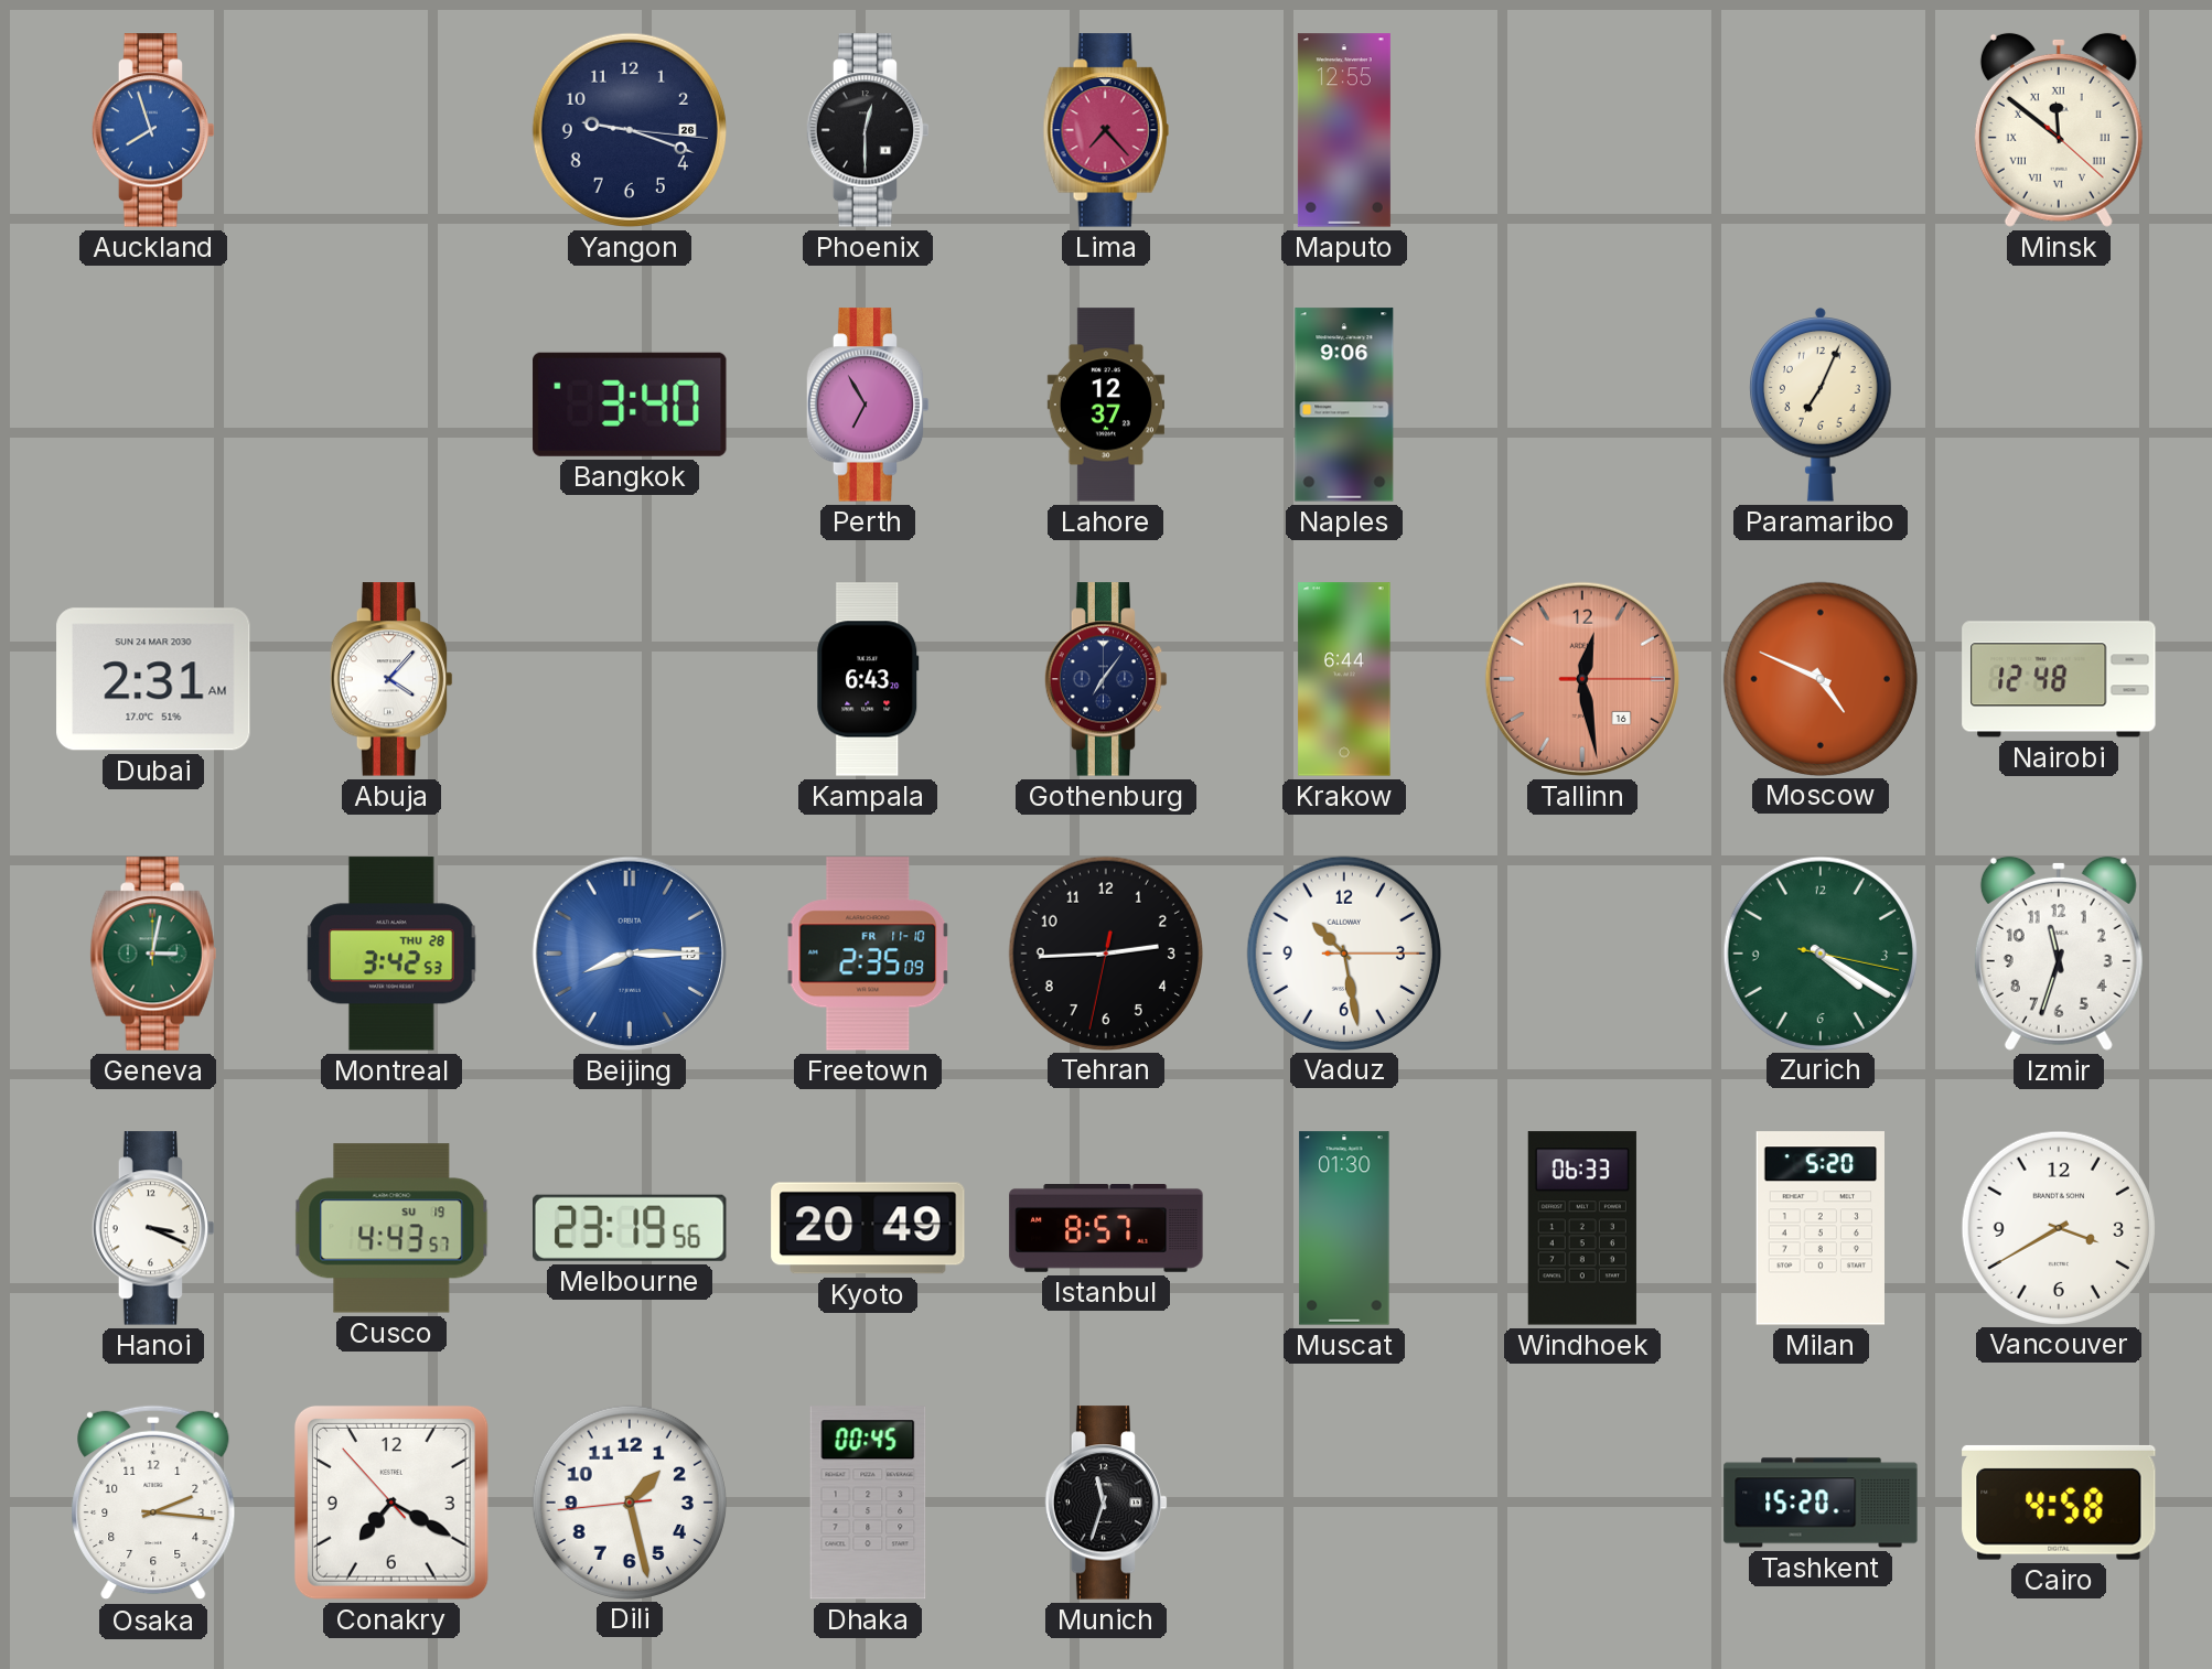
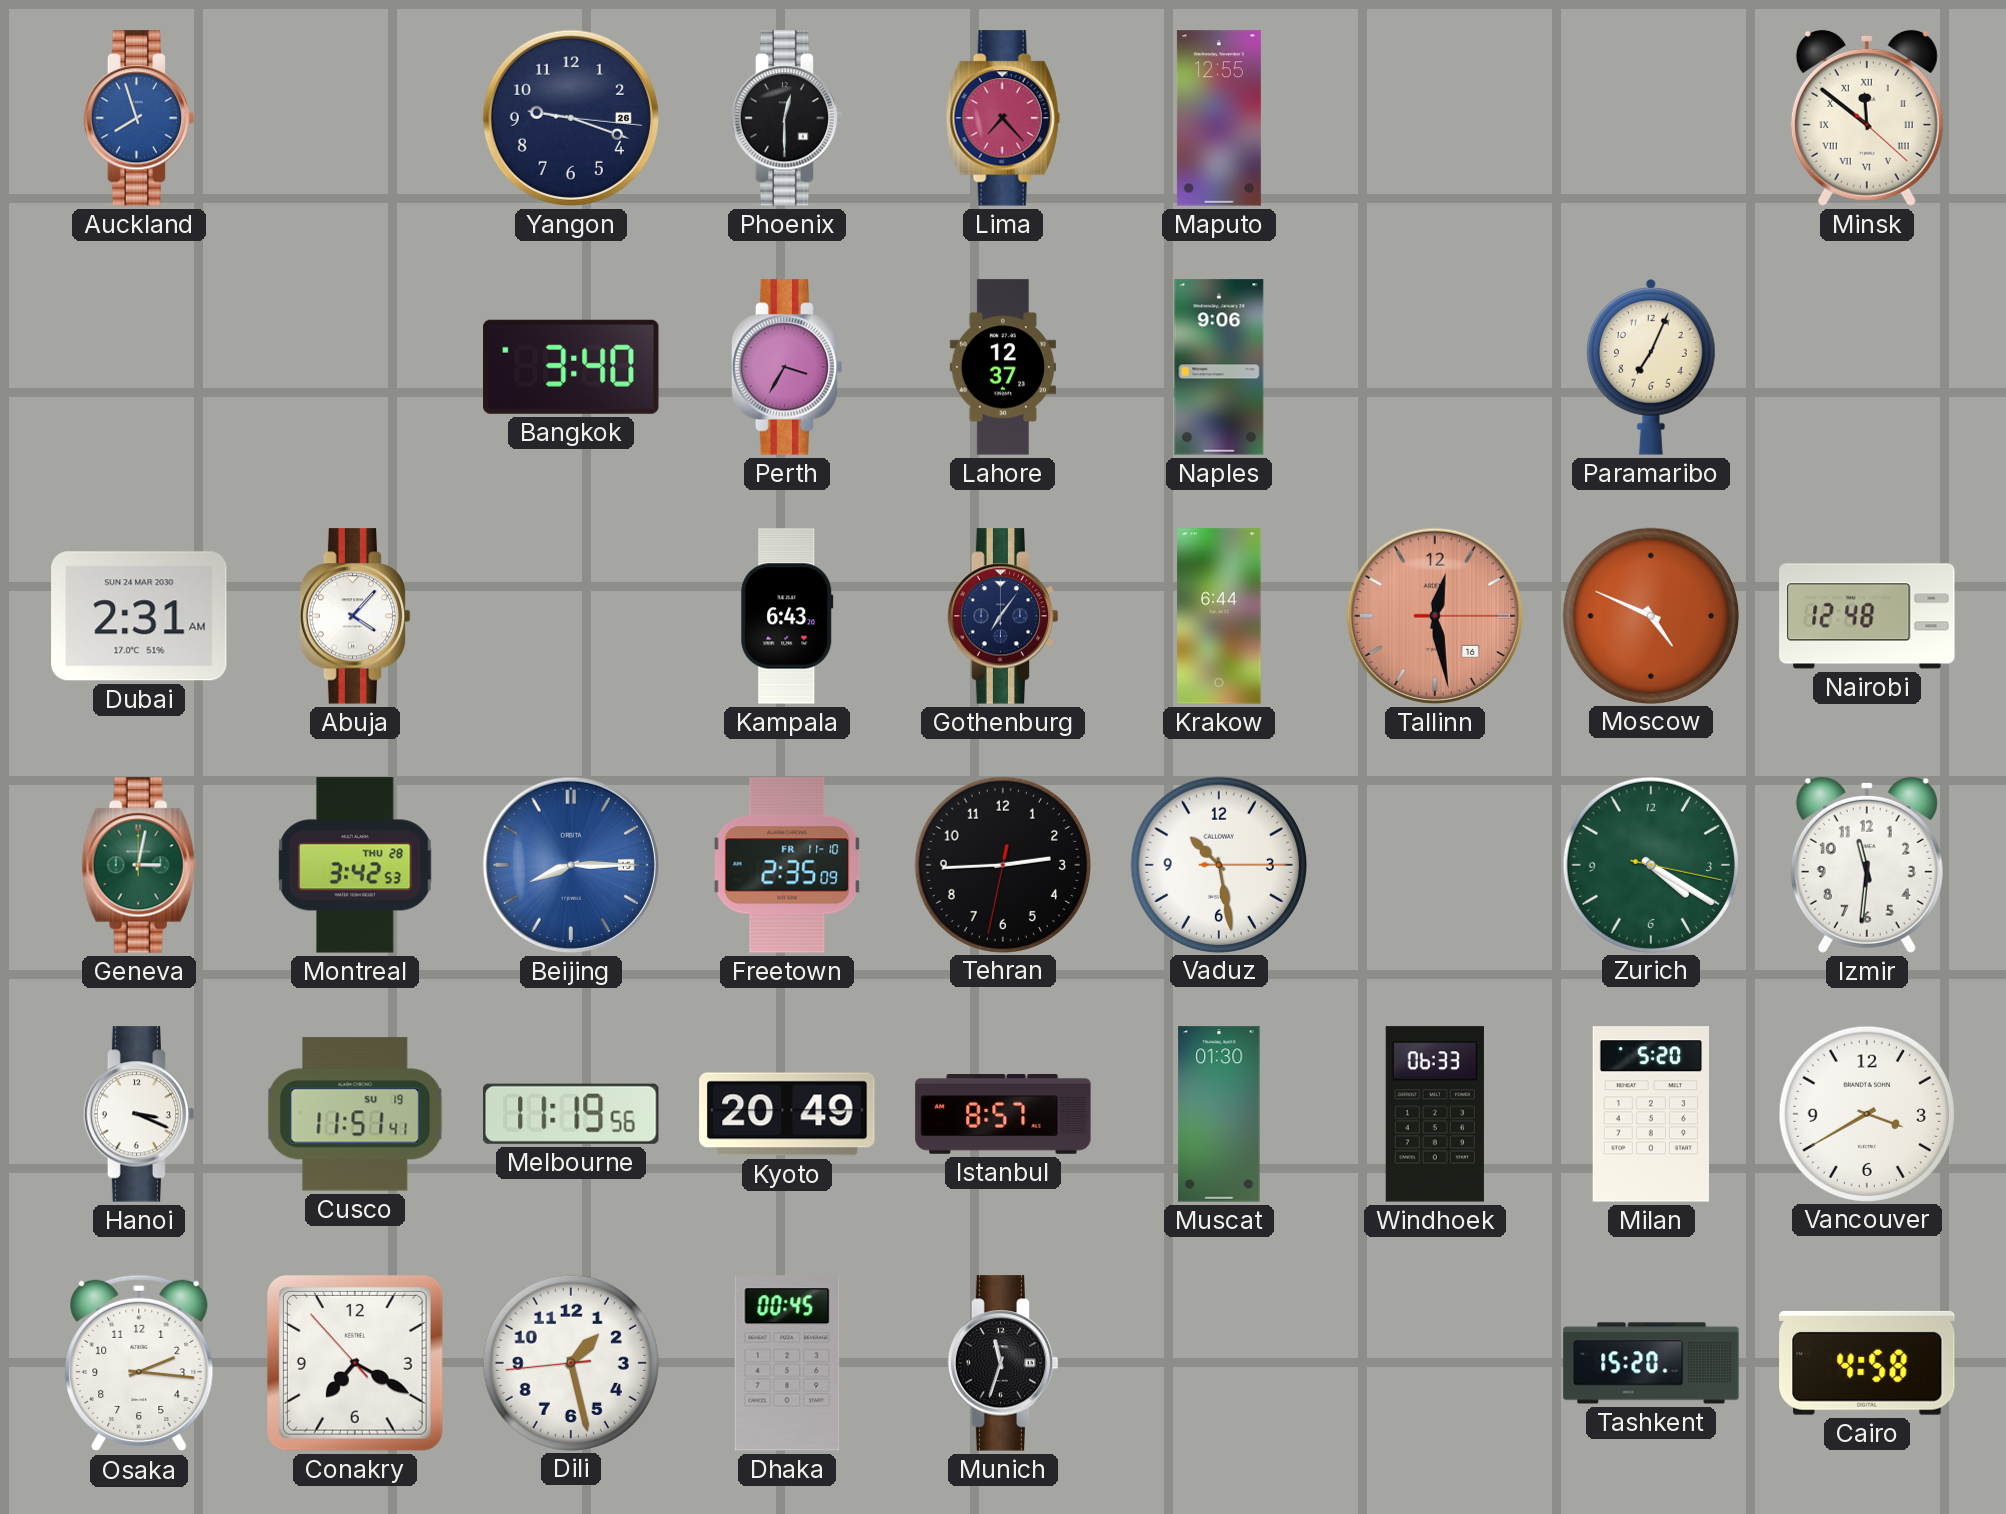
Perth: 6:55 -> 3:35
Izmir: 11:33 -> 11:31
Cusco: 4:43 -> 11:51
Melbourne: 23:19 -> 11:19
